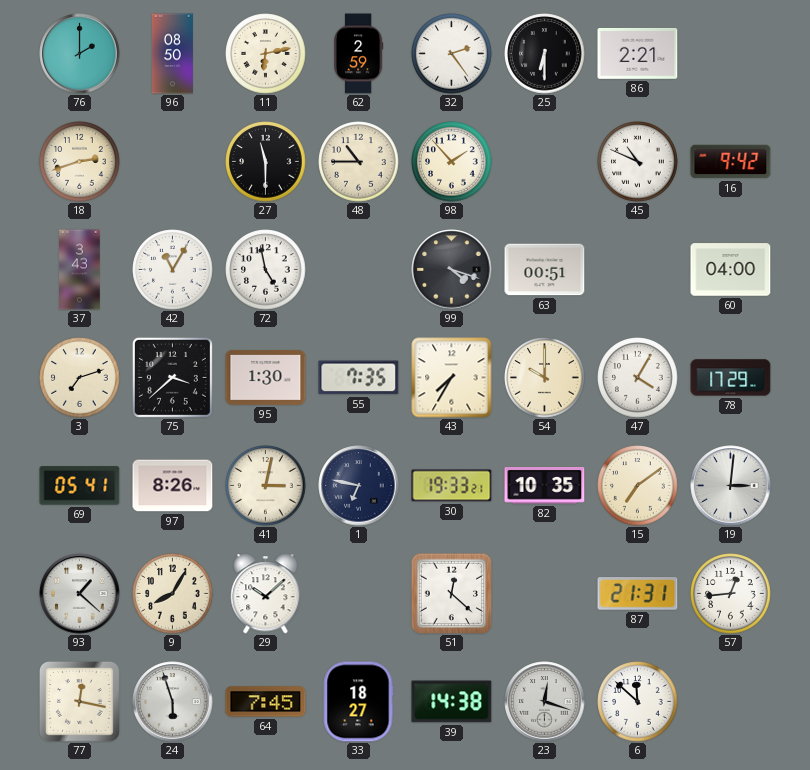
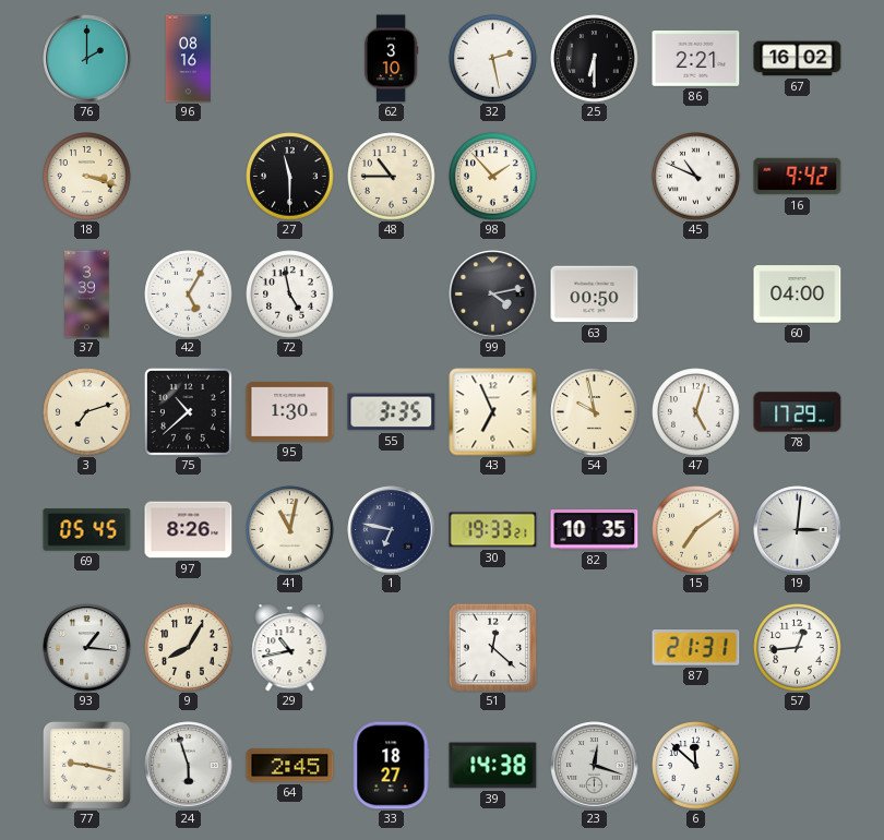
96: 08:50 -> 08:16
11: 6:13 -> none
62: 2:59 -> 3:10
32: 2:24 -> 2:28
67: none -> 16:02
18: 2:42 -> 3:18
37: 3:43 -> 3:39
42: 11:05 -> 5:05
99: 4:18 -> 4:13
63: 00:51 -> 00:50
75: 3:38 -> 10:38
55: 7:35 -> 3:35
43: 7:35 -> 6:56
54: 10:00 -> 9:58
47: 4:05 -> 5:03
69: 05:41 -> 05:45
41: 3:02 -> 11:02
93: 1:22 -> 1:16
29: 10:08 -> 10:43
77: 12:17 -> 9:17
64: 7:45 -> 2:45
